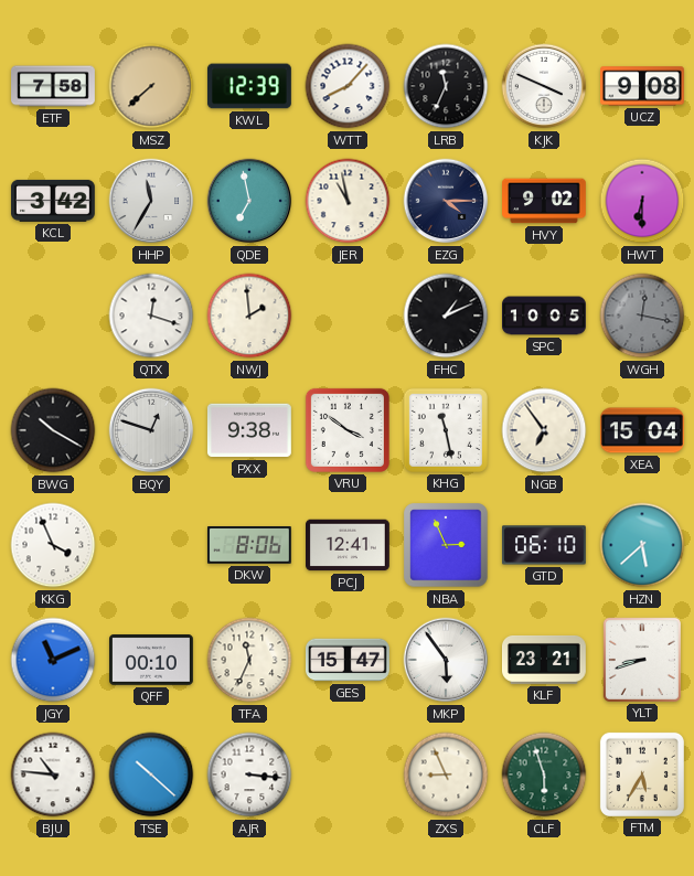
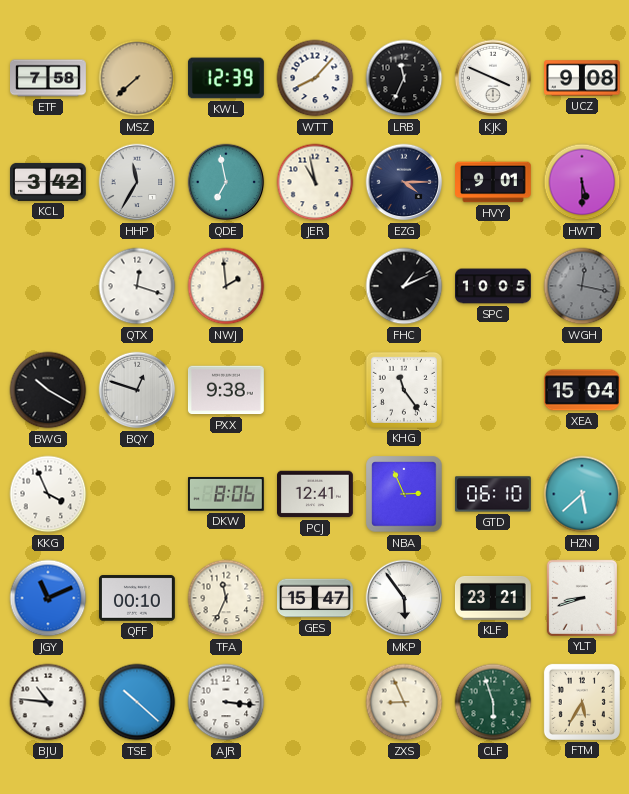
HVY: 9:02 -> 9:01
HWT: 6:30 -> 5:30
VRU: 3:51 -> none
KHG: 11:28 -> 11:24
NGB: 6:54 -> none
